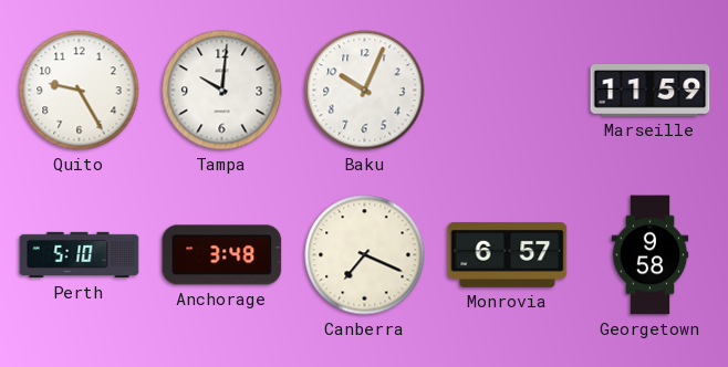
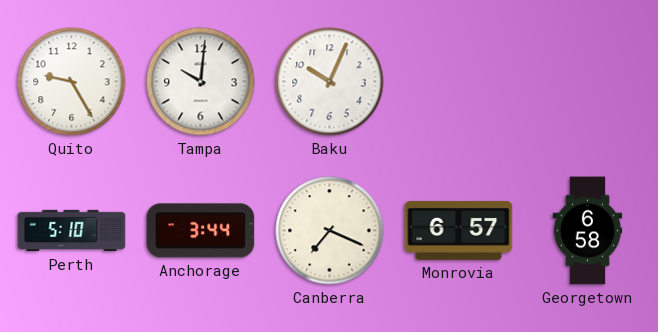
Marseille: 11:59 -> none
Anchorage: 3:48 -> 3:44
Georgetown: 9:58 -> 6:58
